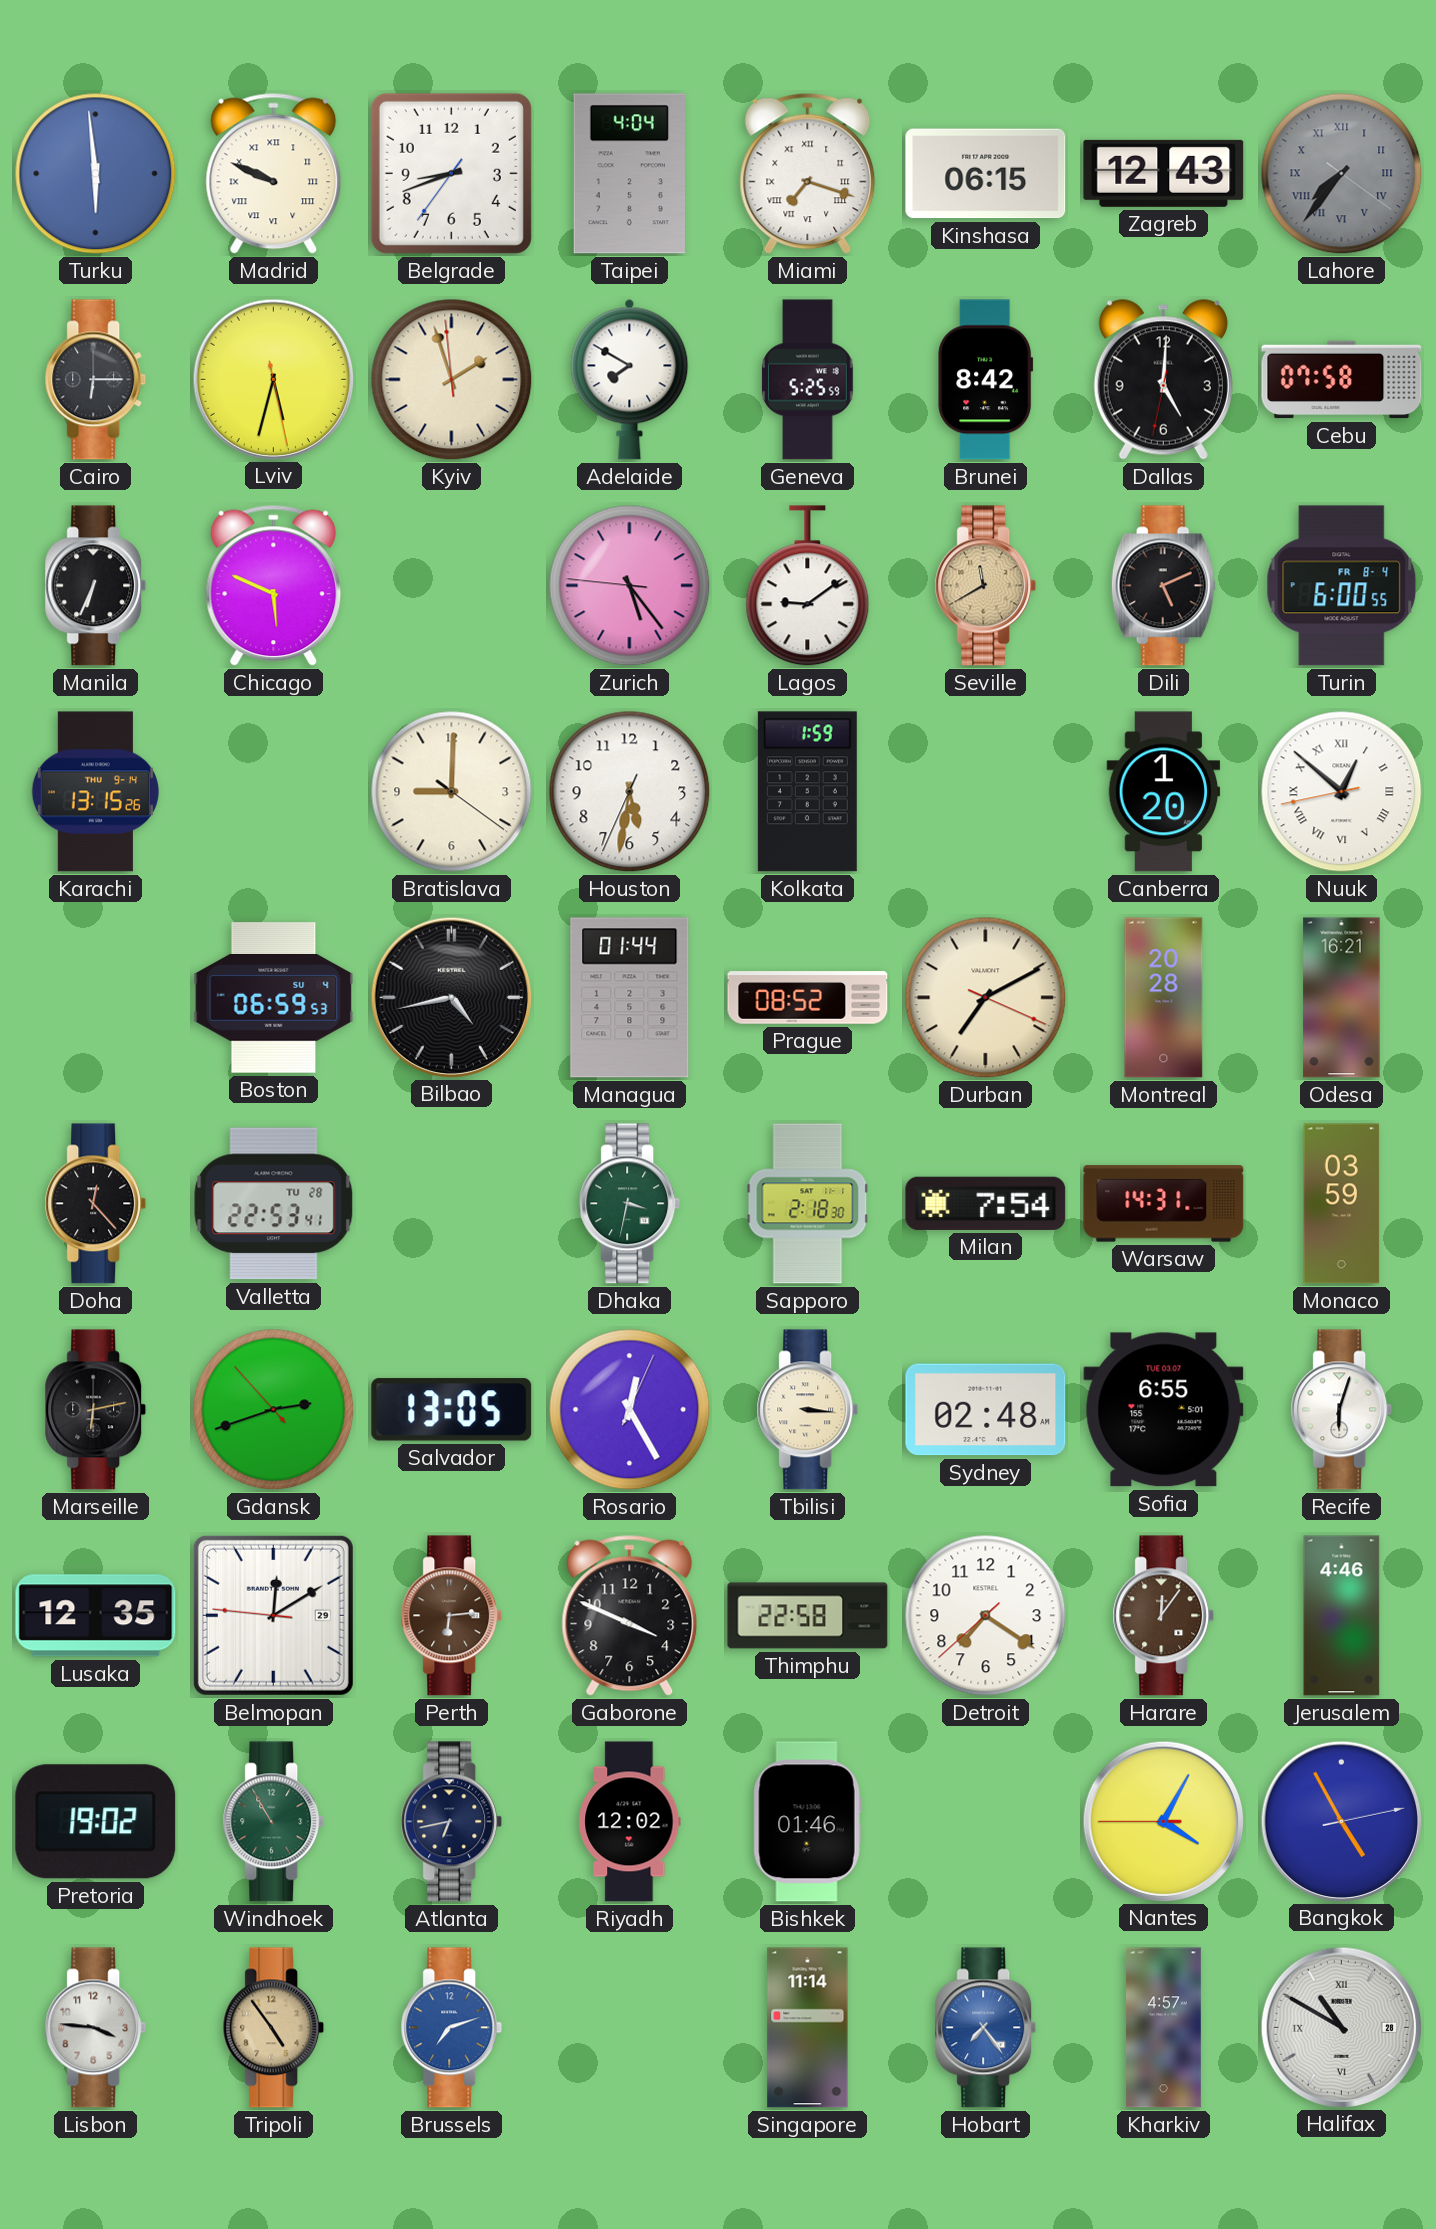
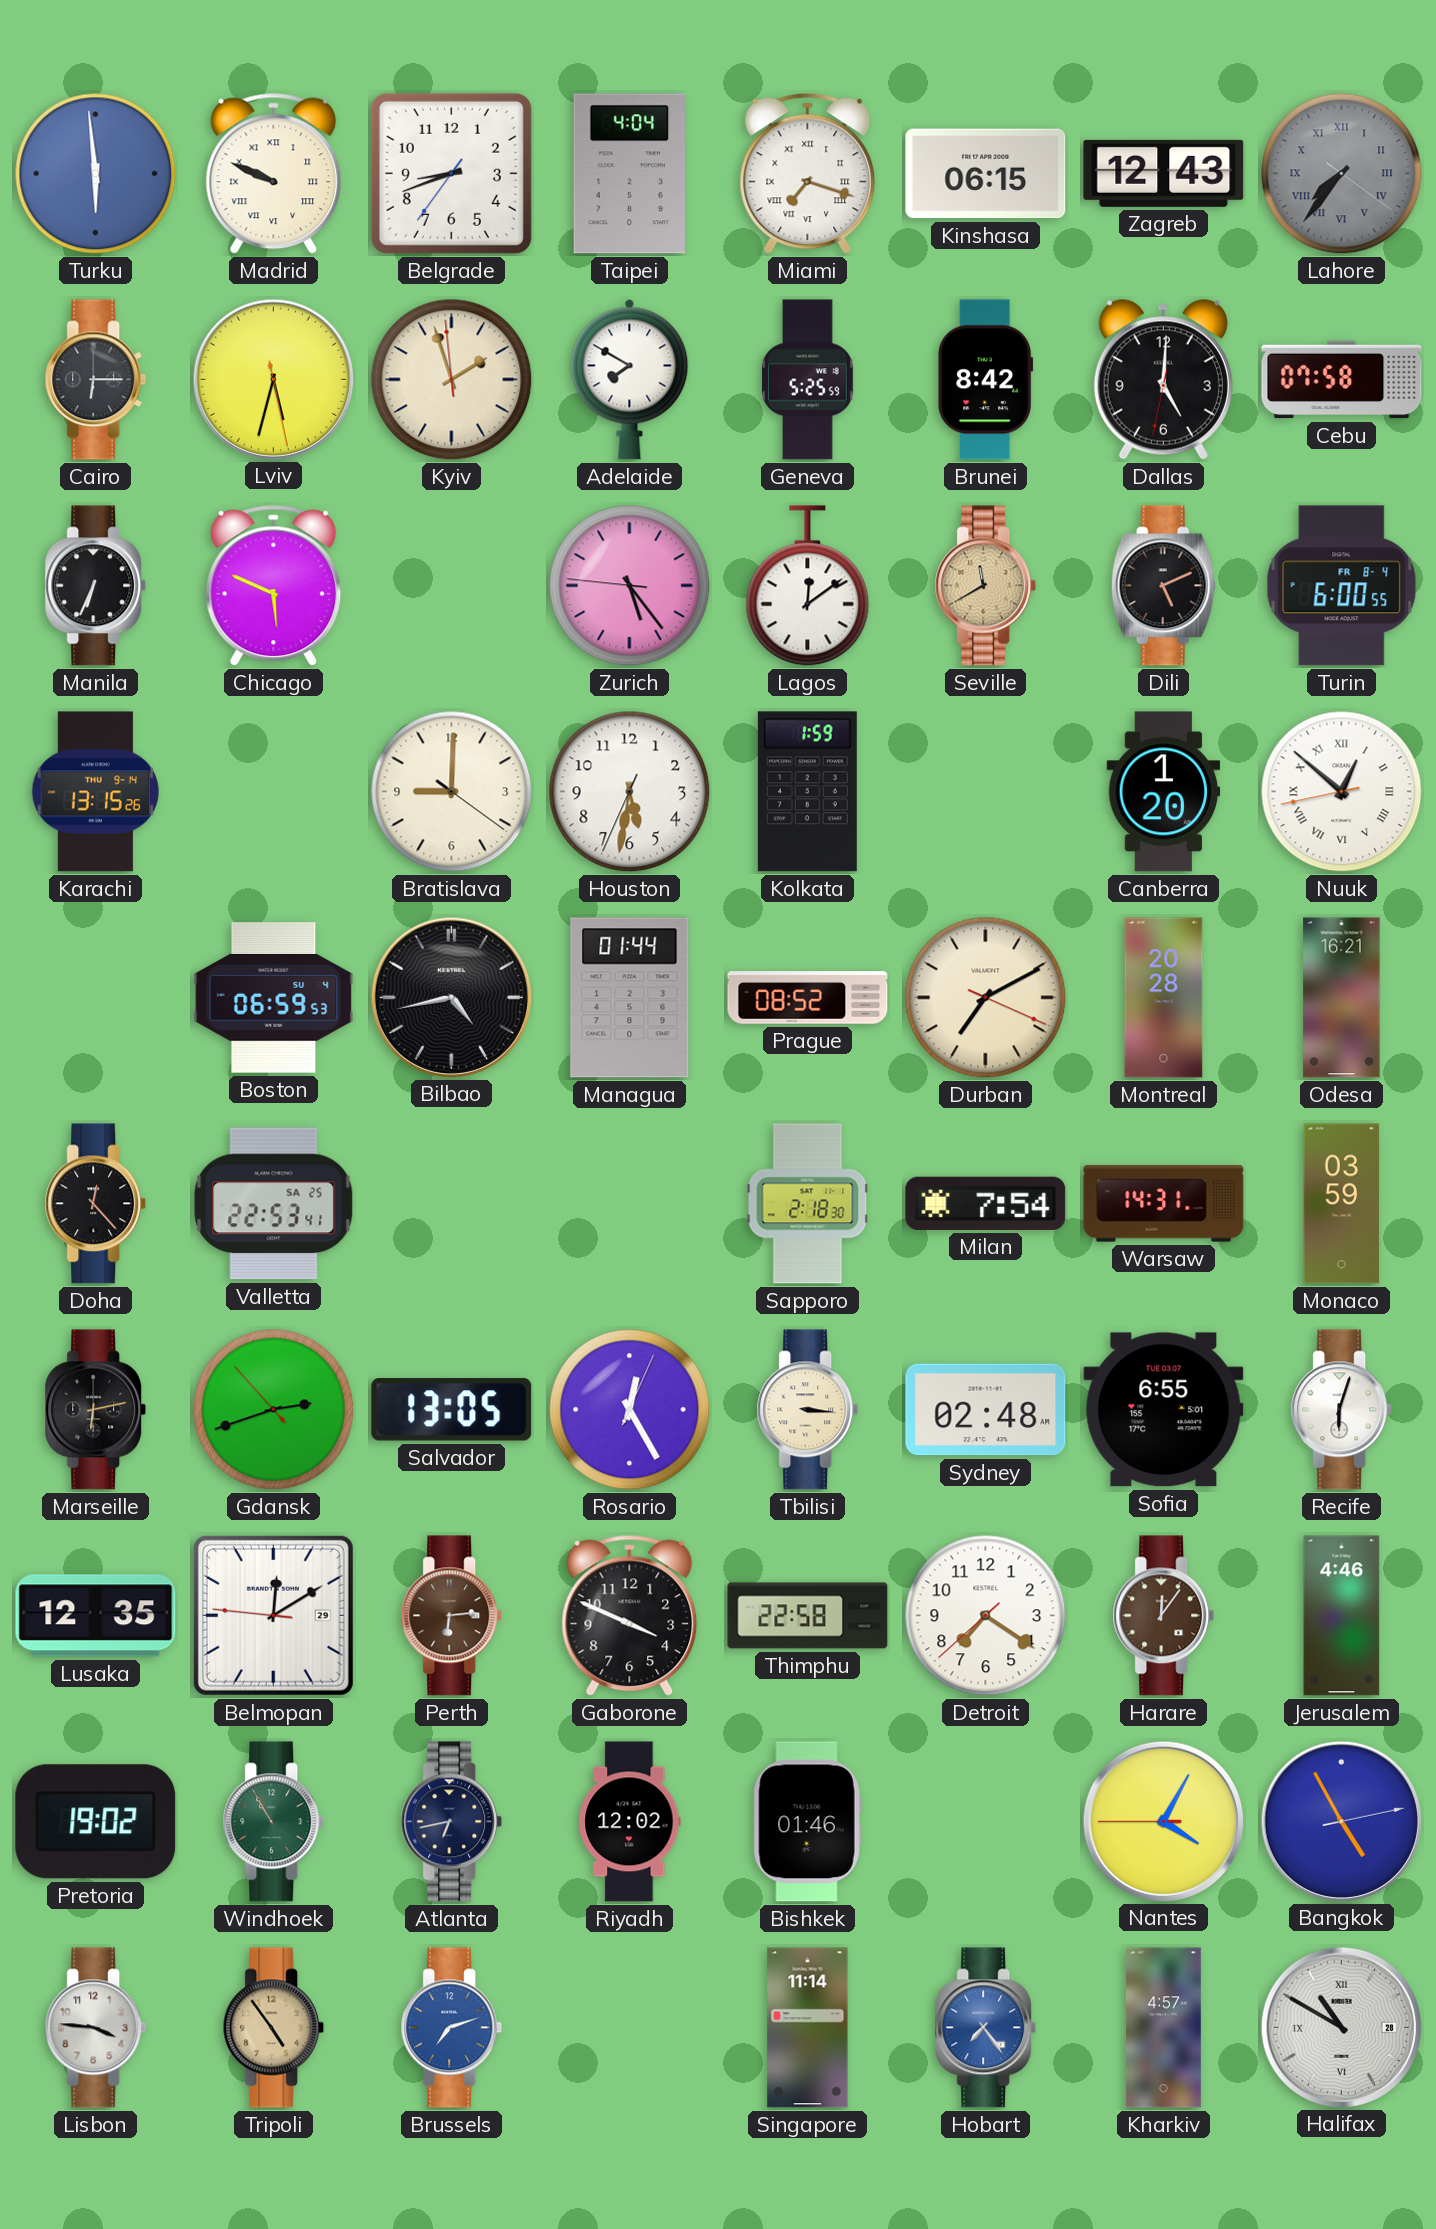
Lagos: 9:09 -> 12:09
Valletta date: TU 28 -> SA 25
Dhaka: 3:32 -> none
